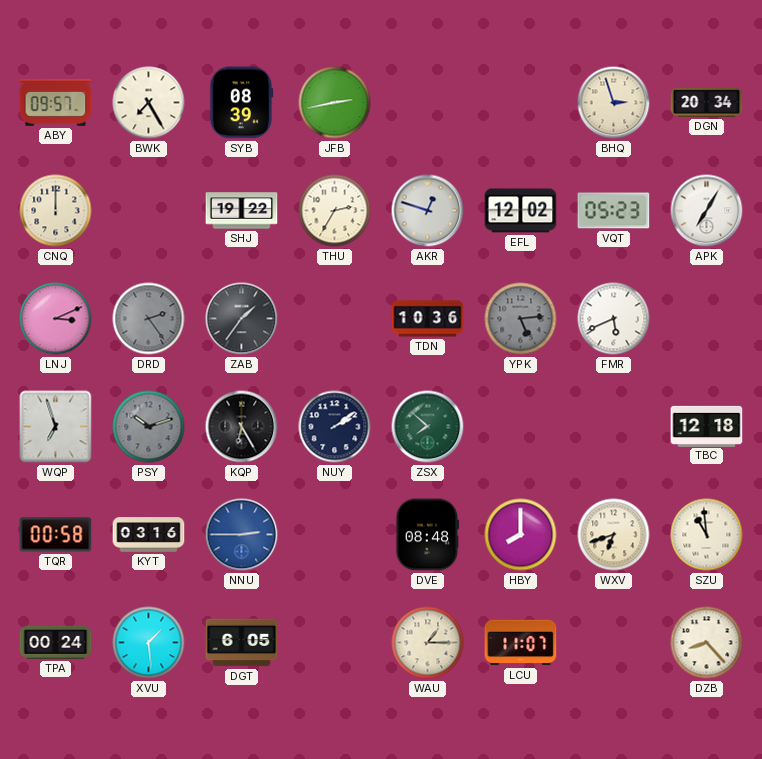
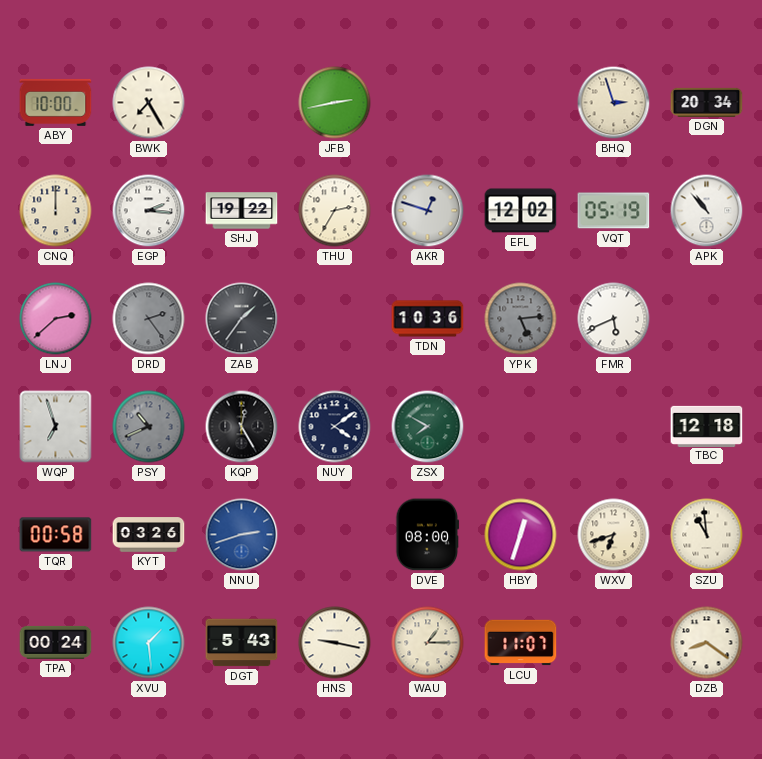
ABY: 09:57 -> 10:00
SYB: 08:39 -> none
EGP: none -> 2:16
VQT: 05:23 -> 05:19
APK: 7:05 -> 10:53
LNJ: 3:11 -> 2:38
PSY: 10:12 -> 10:41
KQP: 6:25 -> 12:25
NUY: 2:09 -> 4:09
ZSX: 7:52 -> 7:50
KYT: 03:16 -> 03:26
NNU: 2:45 -> 2:42
DVE: 08:48 -> 08:00
HBY: 8:00 -> 12:33
DGT: 6:05 -> 5:43
HNS: none -> 9:17
DZB: 8:23 -> 8:21
